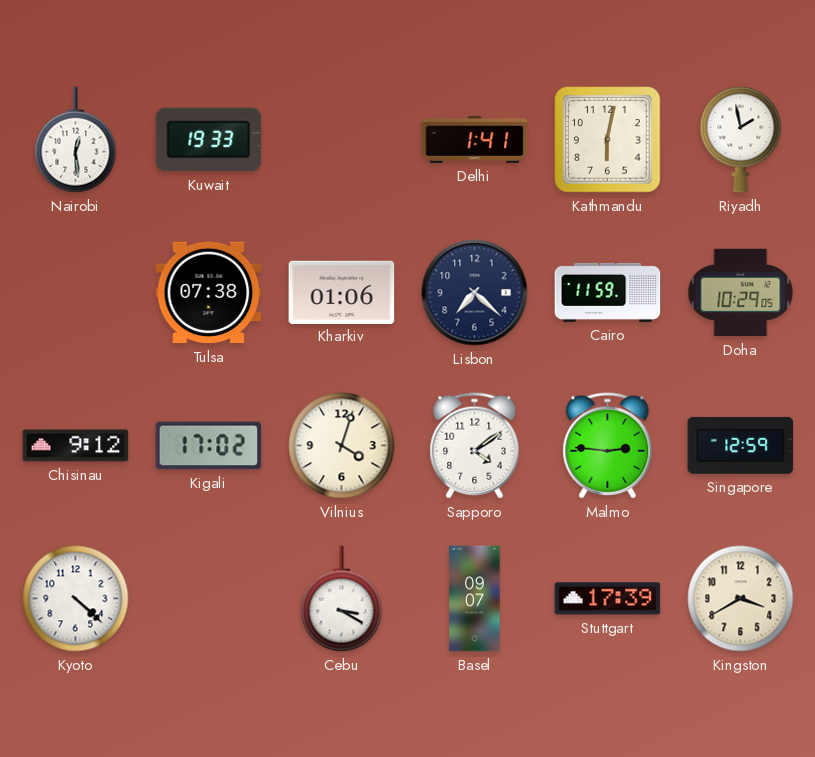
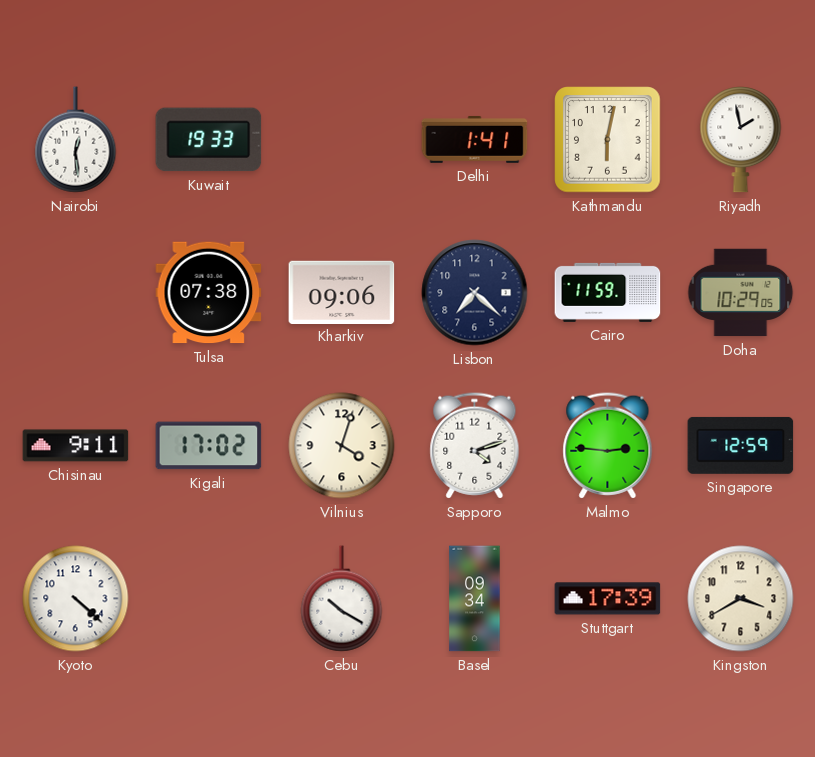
Kharkiv: 01:06 -> 09:06
Chisinau: 9:12 -> 9:11
Sapporo: 4:09 -> 4:12
Cebu: 3:20 -> 10:20
Basel: 09:07 -> 09:34
